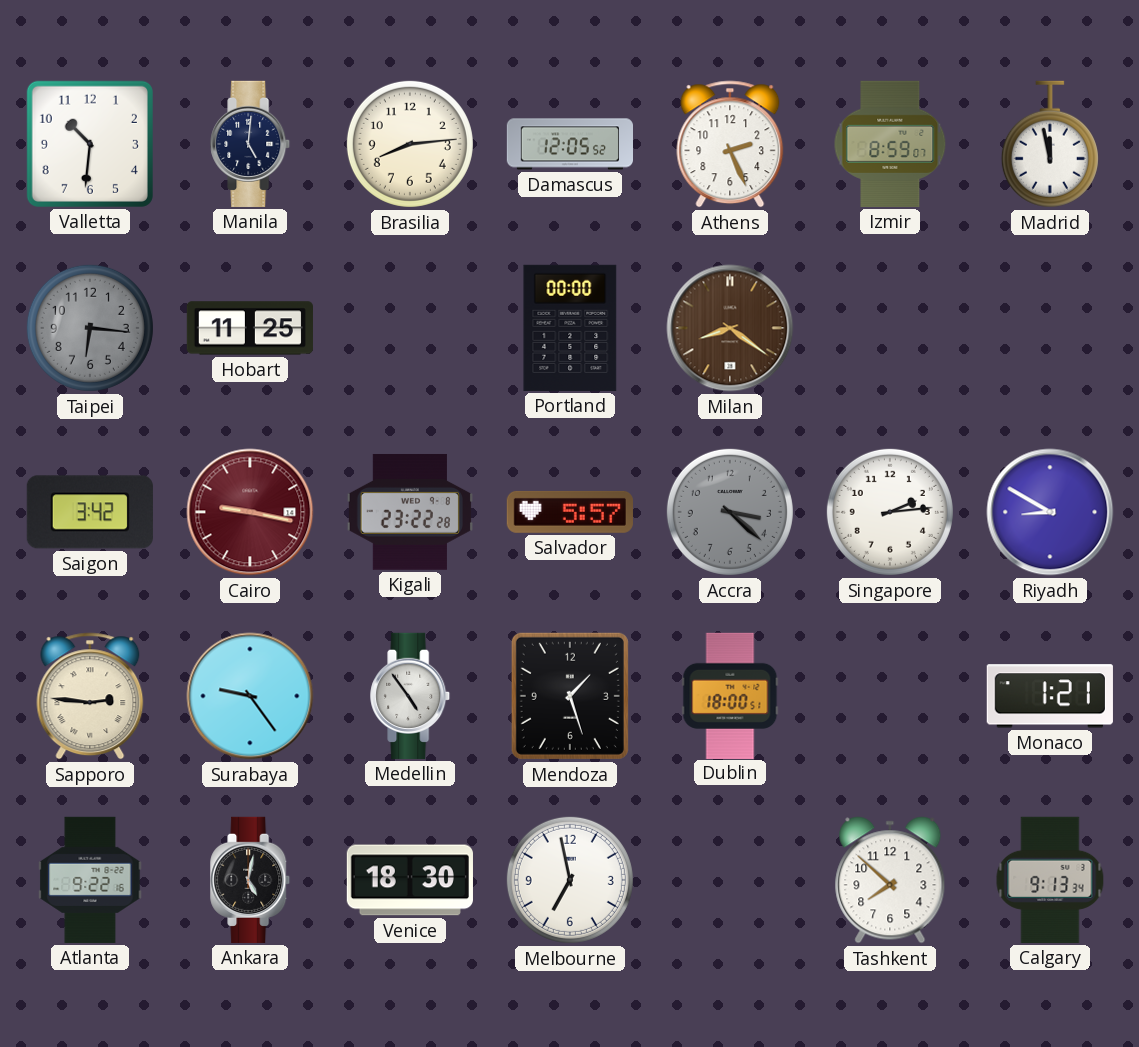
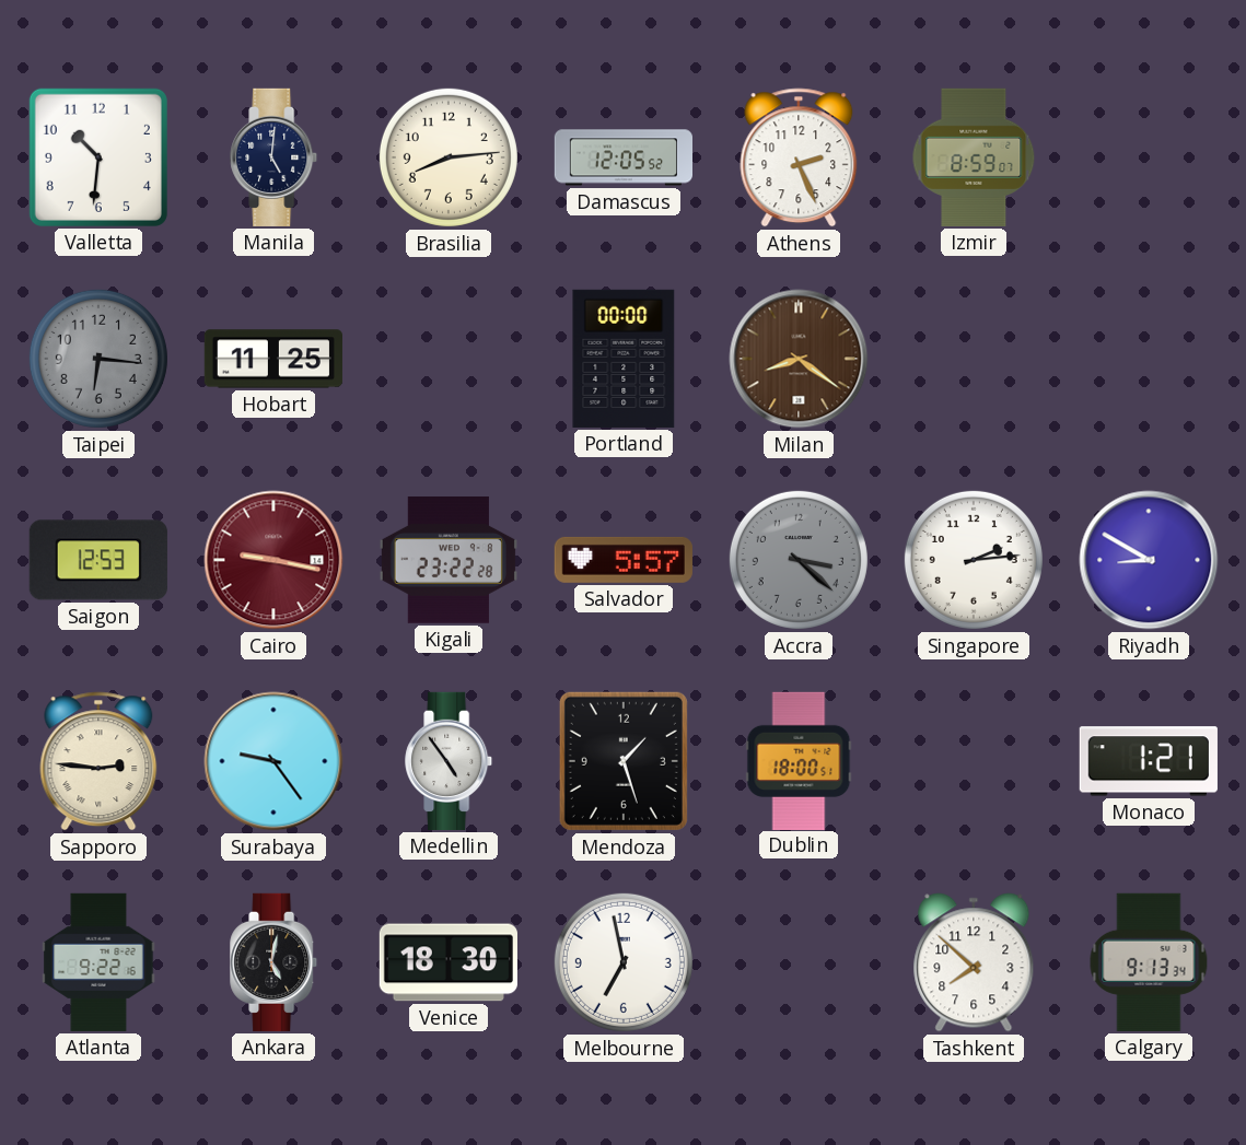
Madrid: 11:58 -> none
Saigon: 3:42 -> 12:53
